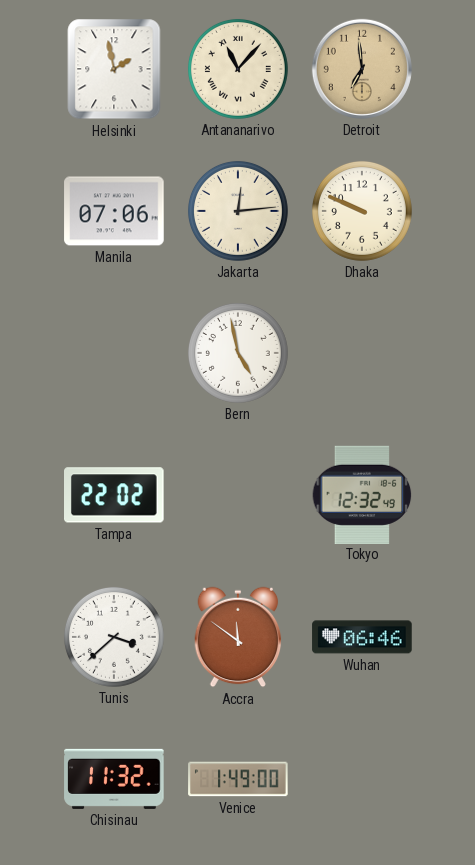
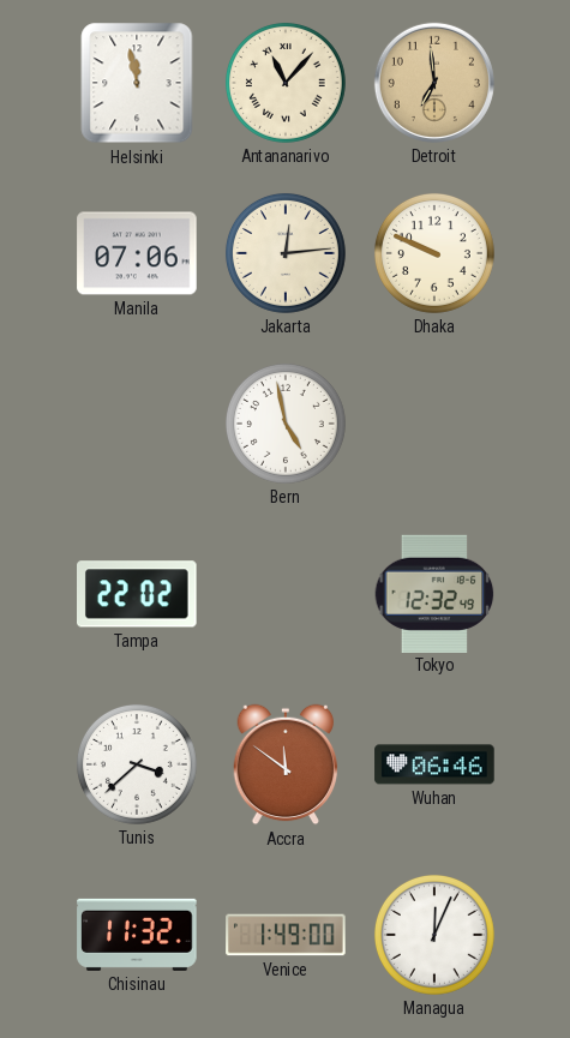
Helsinki: 1:58 -> 11:58
Managua: none -> 12:04
